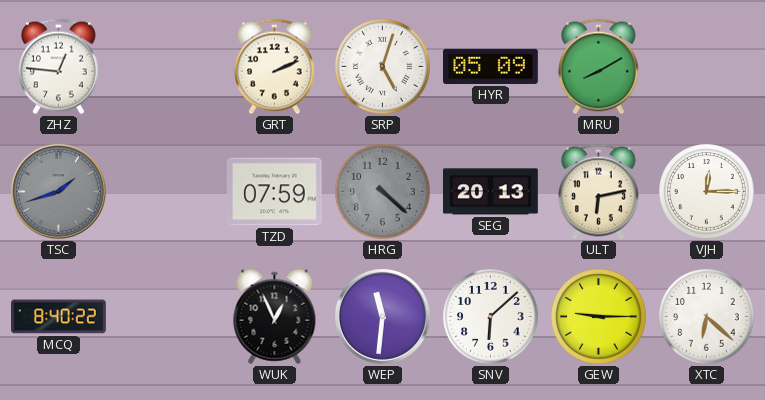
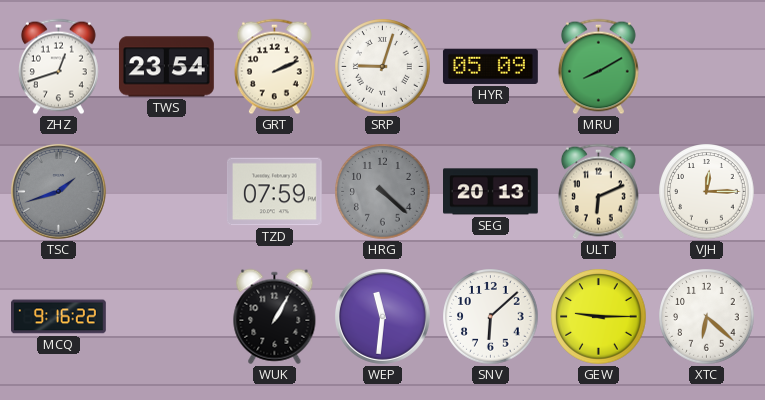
ZHZ: 12:46 -> 12:42
TWS: none -> 23:54
SRP: 5:03 -> 9:03
ULT: 6:13 -> 6:11
MCQ: 8:40 -> 9:16
WUK: 12:56 -> 1:05
